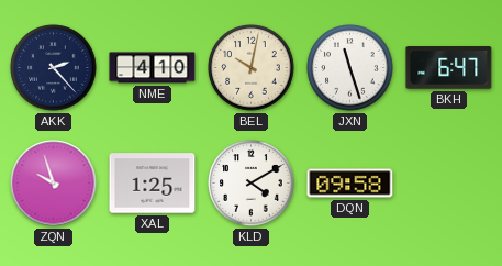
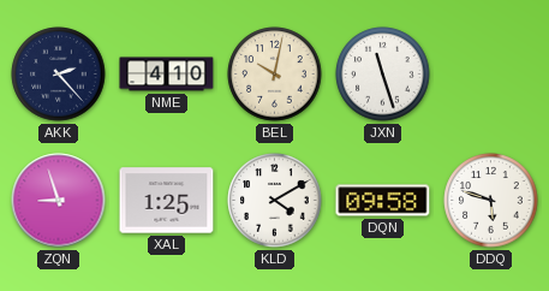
BKH: 6:47 -> none
ZQN: 9:57 -> 8:57
DDQ: none -> 5:48
